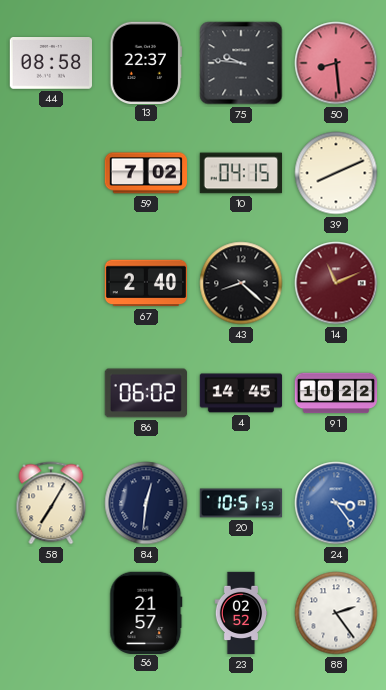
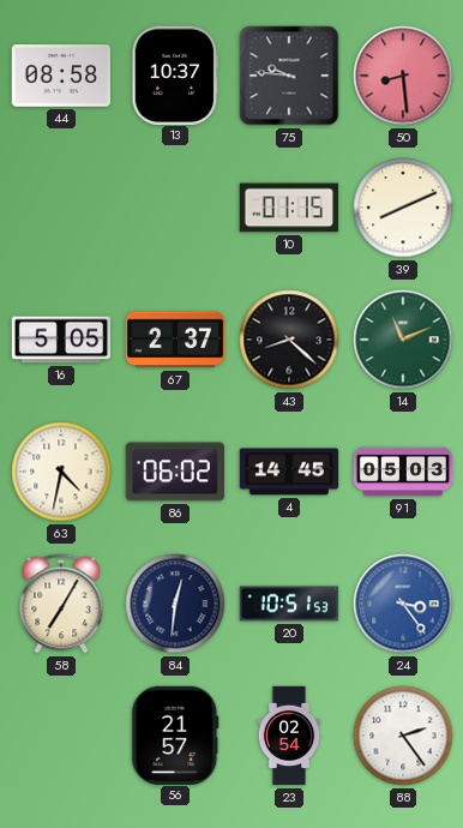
13: 22:37 -> 10:37
59: 7:02 -> none
10: 04:15 -> 01:15
16: none -> 5:05
67: 2:40 -> 2:37
14 dial: burgundy -> green
63: none -> 4:32
91: 10:22 -> 05:03
23: 02:52 -> 02:54
